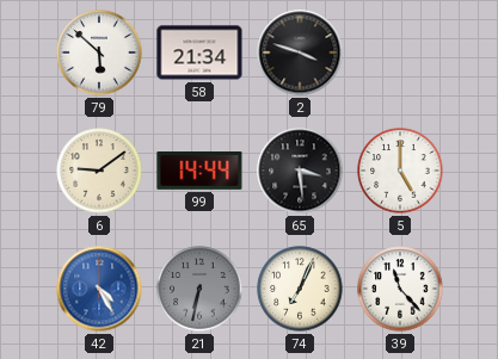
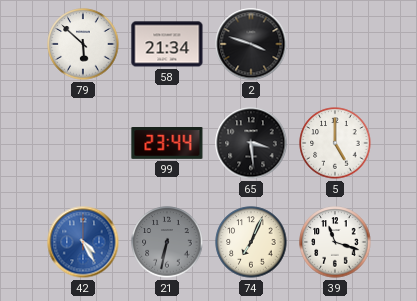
6: 9:09 -> none
99: 14:44 -> 23:44
39: 11:23 -> 11:18
